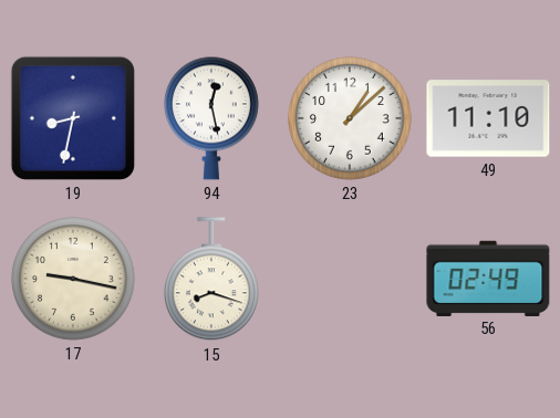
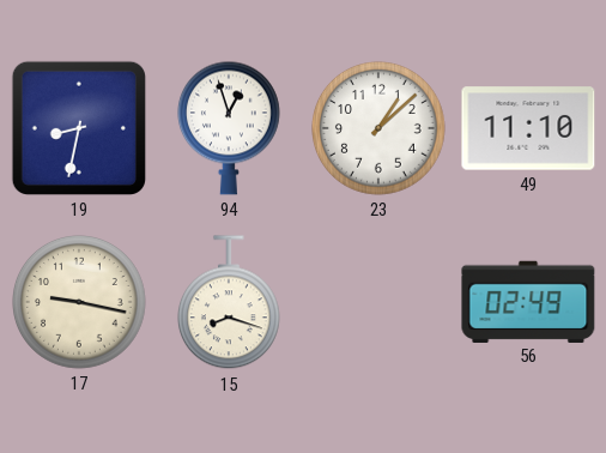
94: 12:28 -> 12:57
